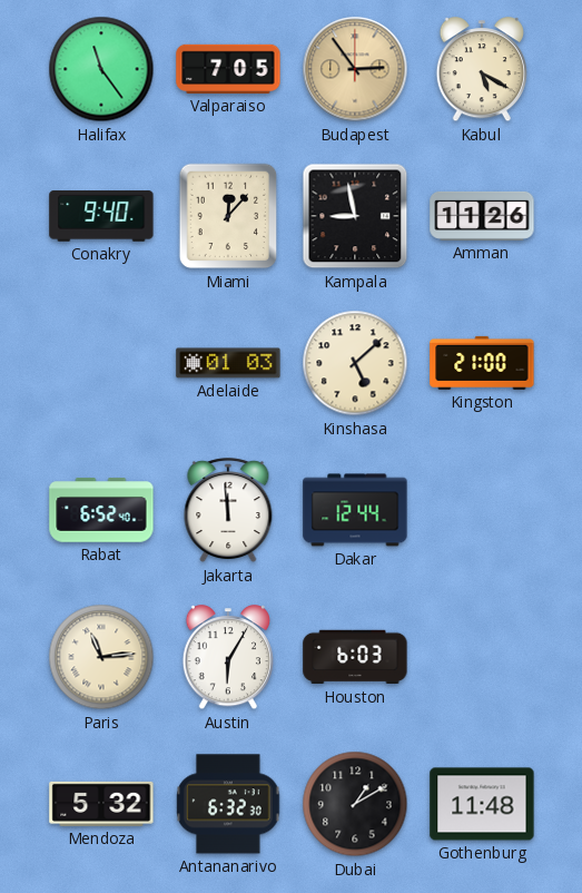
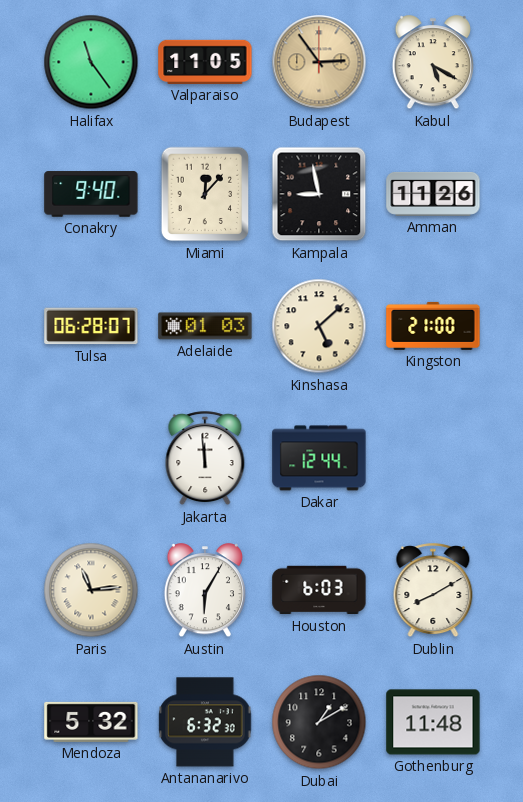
Valparaiso: 7:05 -> 11:05
Tulsa: none -> 06:28
Rabat: 6:52 -> none
Dublin: none -> 8:10
